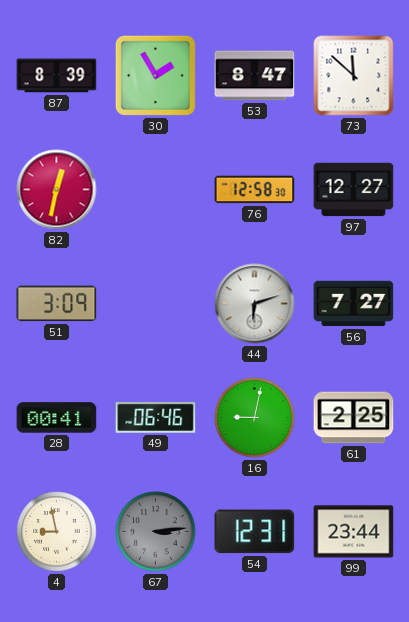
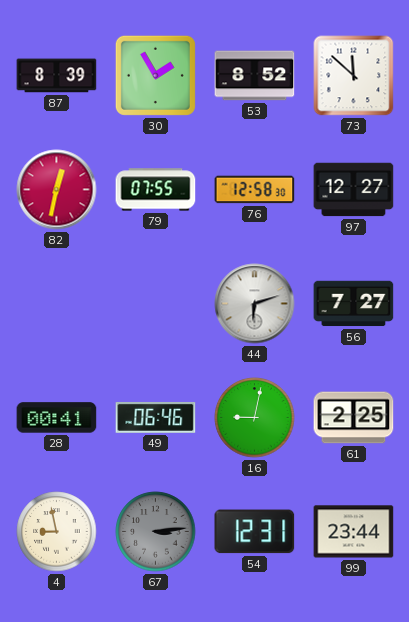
53: 8:47 -> 8:52
79: none -> 07:55
51: 3:09 -> none
